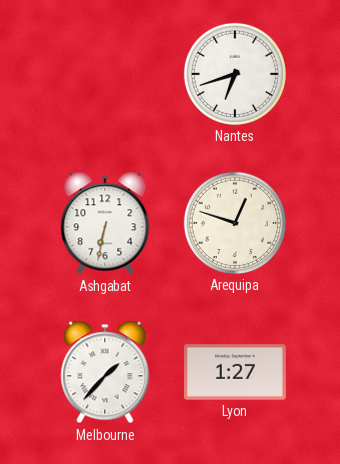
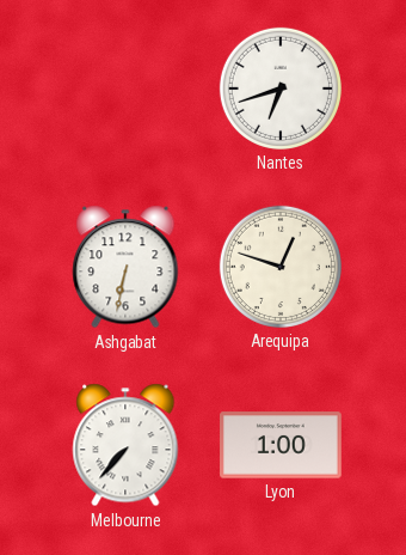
Melbourne: 1:37 -> 7:37
Lyon: 1:27 -> 1:00
